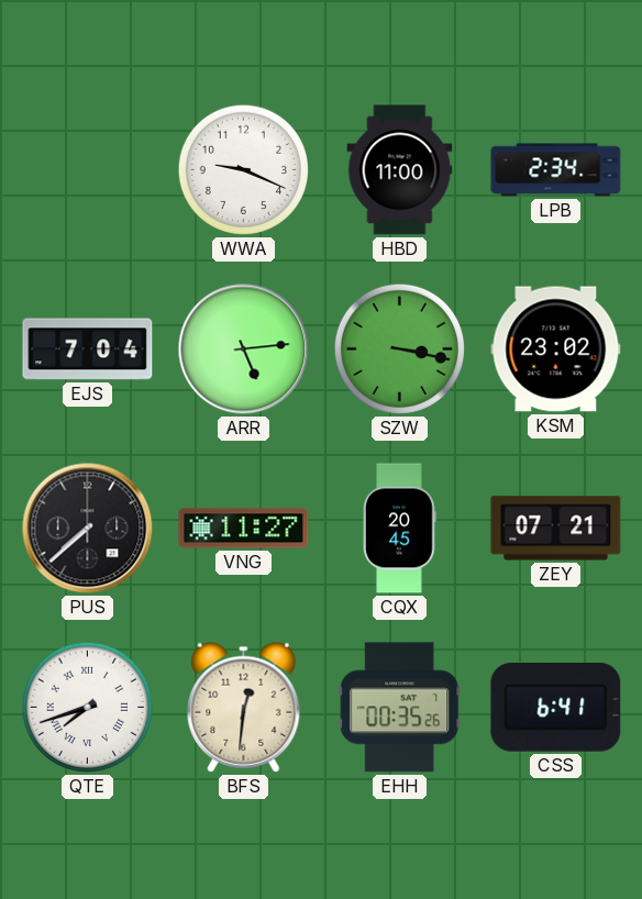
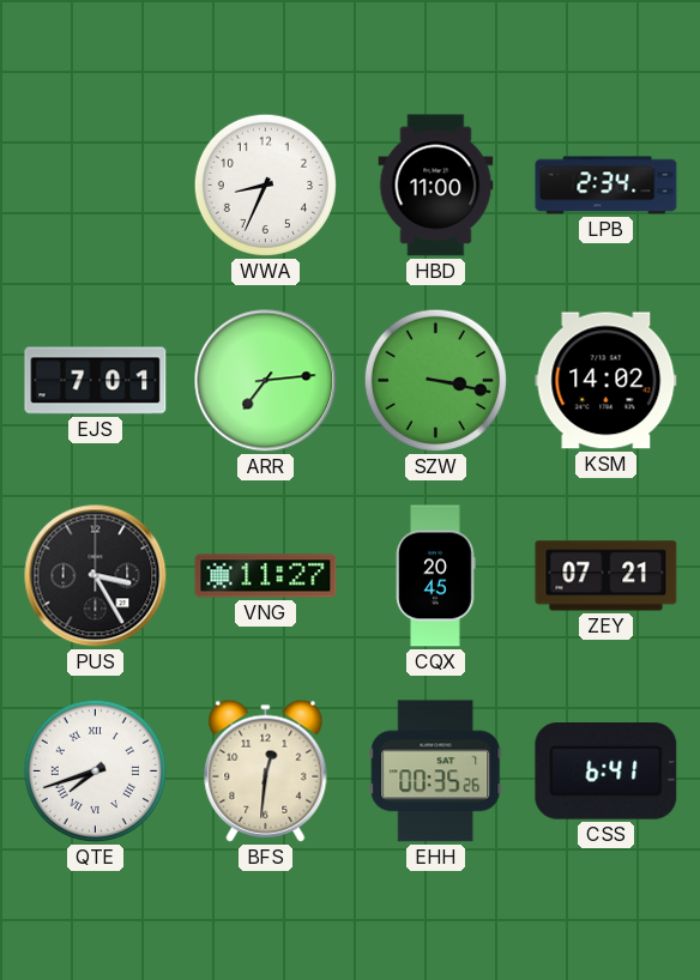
WWA: 9:19 -> 8:34
EJS: 7:04 -> 7:01
ARR: 5:14 -> 7:14
KSM: 23:02 -> 14:02
PUS: 7:38 -> 3:25
